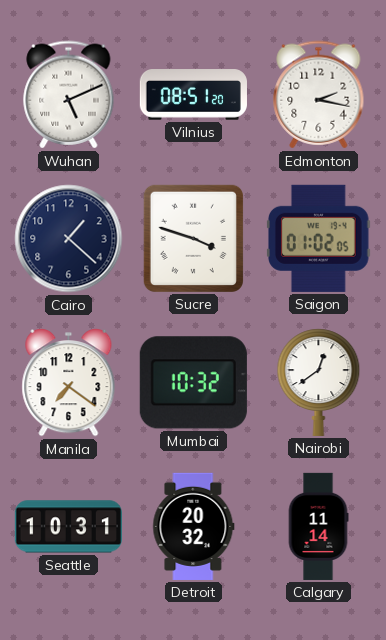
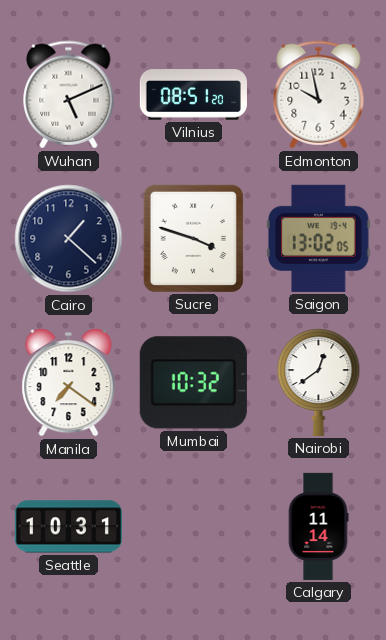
Edmonton: 2:17 -> 9:58
Saigon: 01:02 -> 13:02
Detroit: 20:32 -> none
